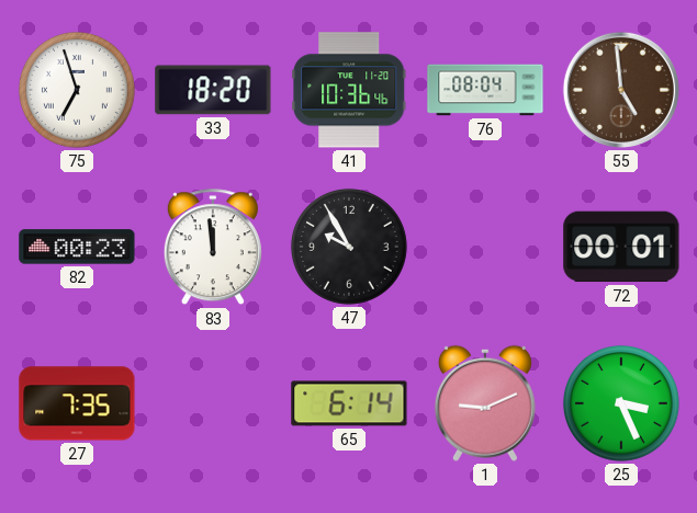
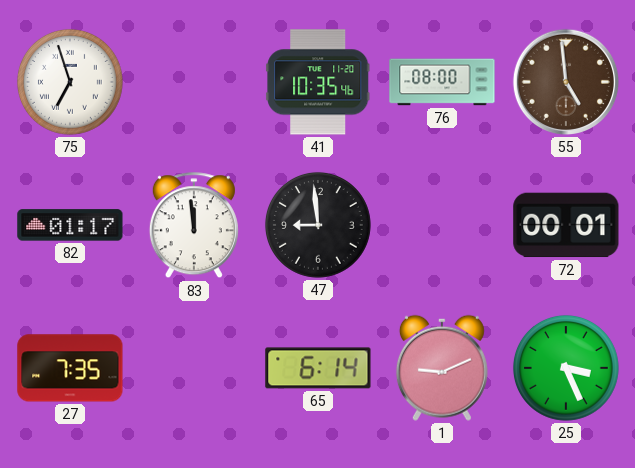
33: 18:20 -> none
41: 10:36 -> 10:35
76: 08:04 -> 08:00
82: 00:23 -> 01:17
47: 9:55 -> 8:59
